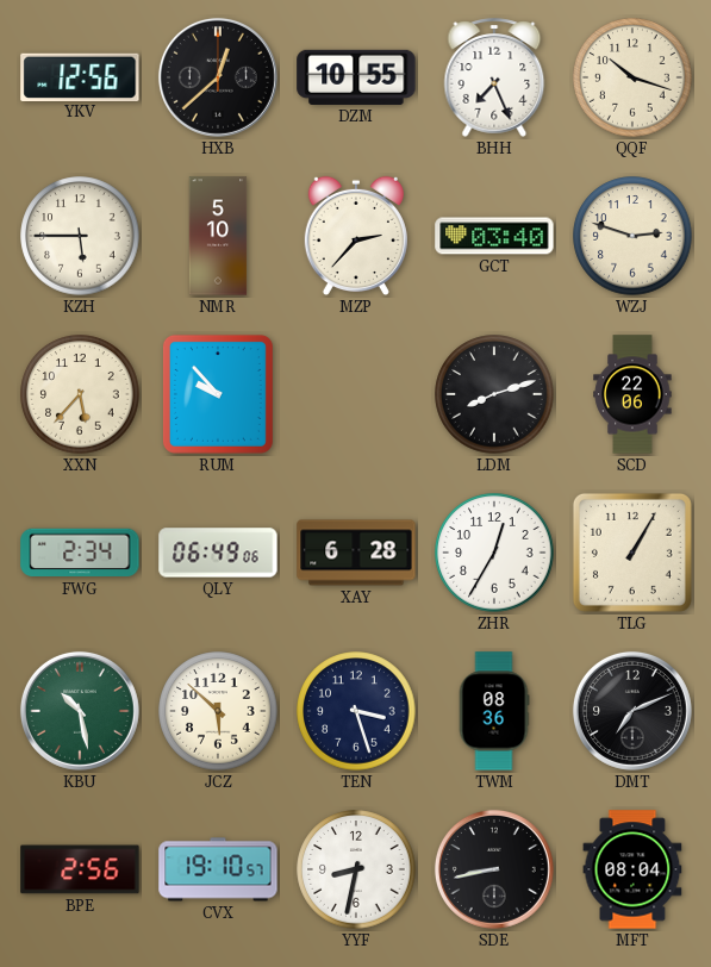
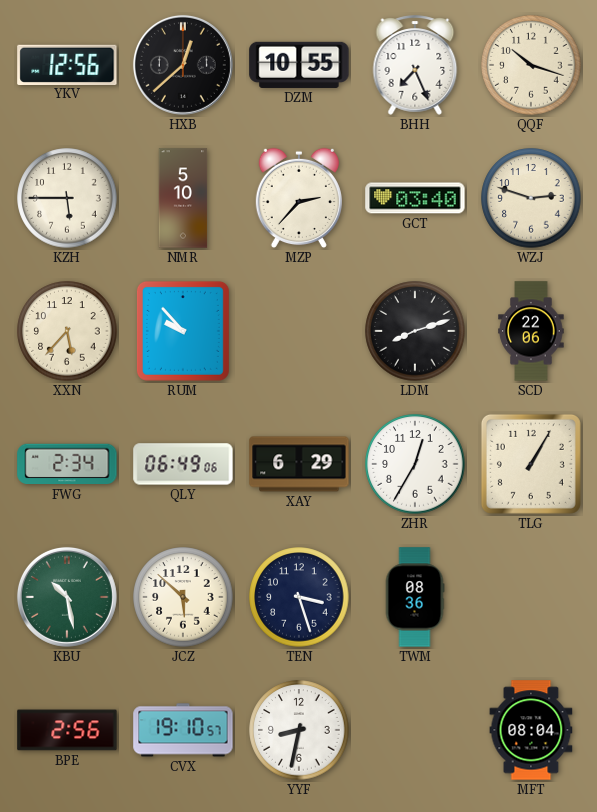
XAY: 6:28 -> 6:29
DMT: 7:11 -> none
SDE: 8:43 -> none
